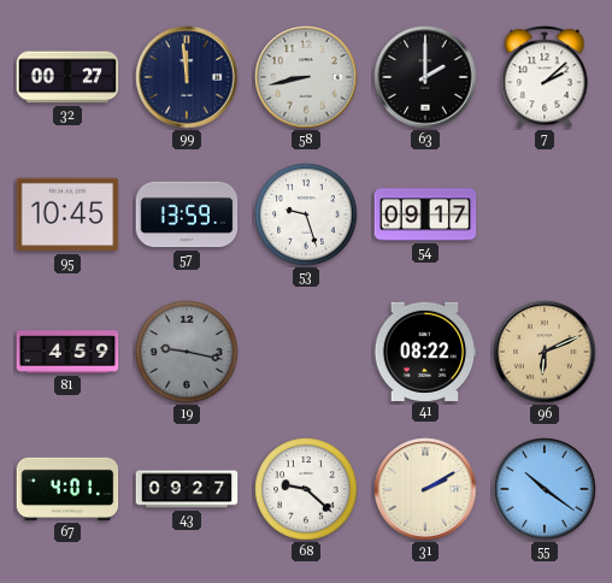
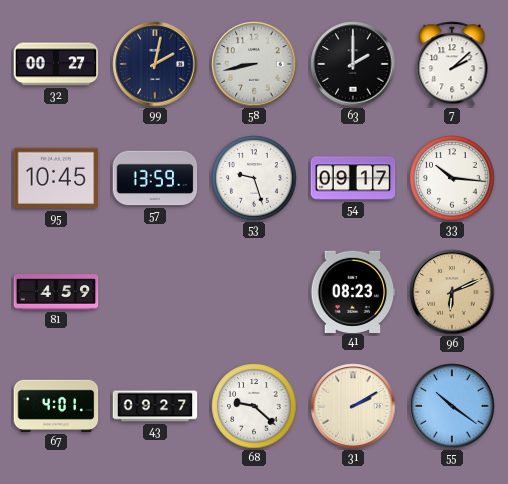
99: 11:59 -> 2:02
33: none -> 10:16
19: 9:17 -> none
41: 08:22 -> 08:23
